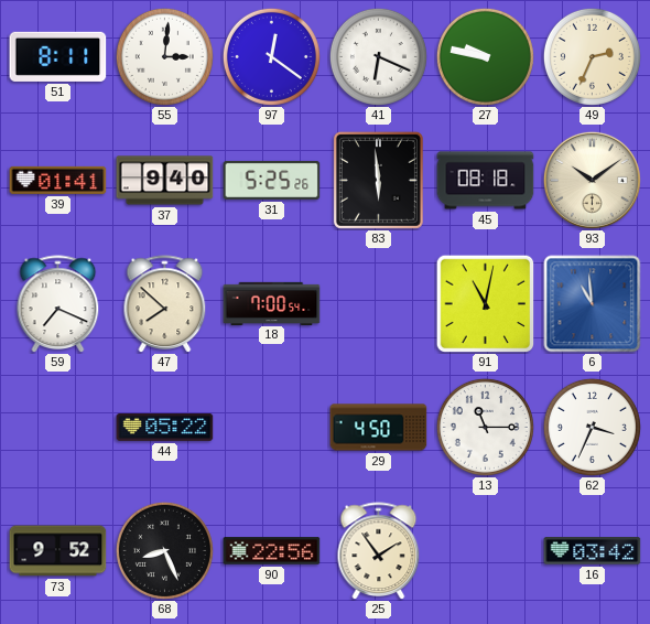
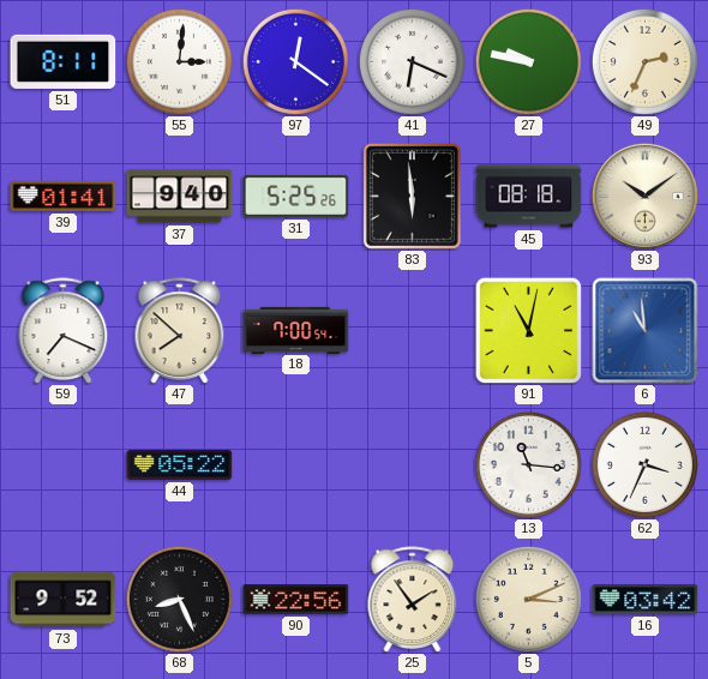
29: 4:50 -> none
13: 11:15 -> 11:16
5: none -> 3:11
